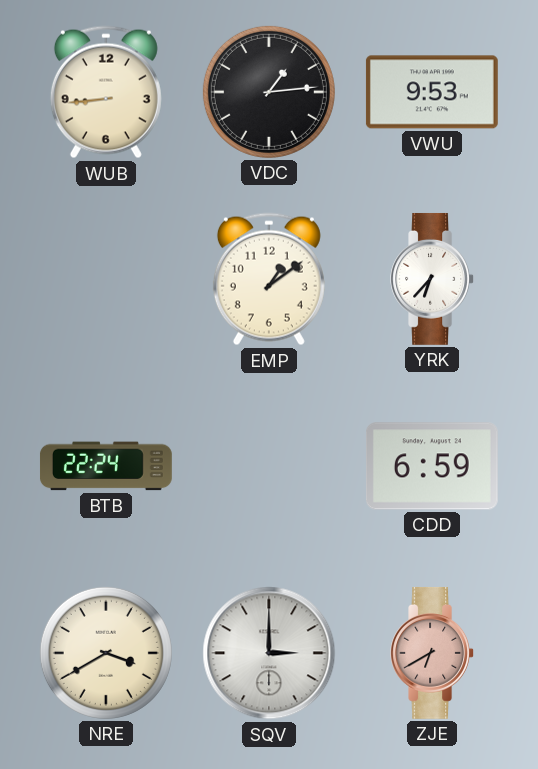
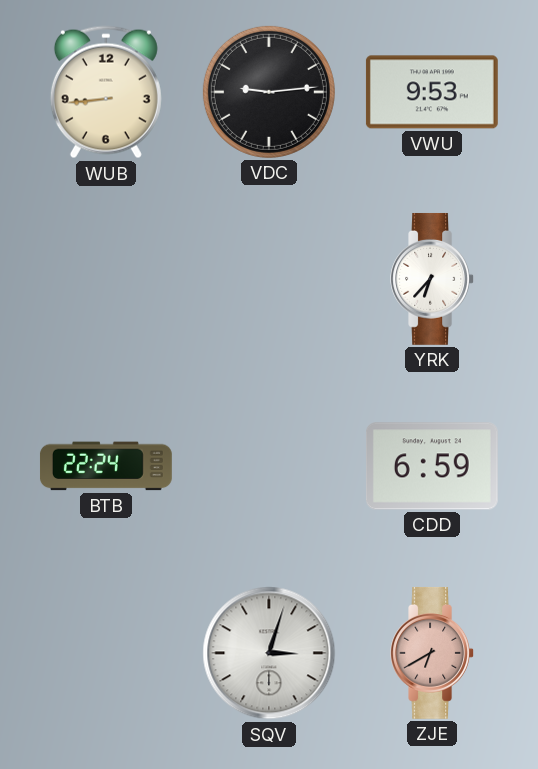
VDC: 1:14 -> 9:14
EMP: 1:09 -> none
NRE: 3:40 -> none
SQV: 3:00 -> 3:03
